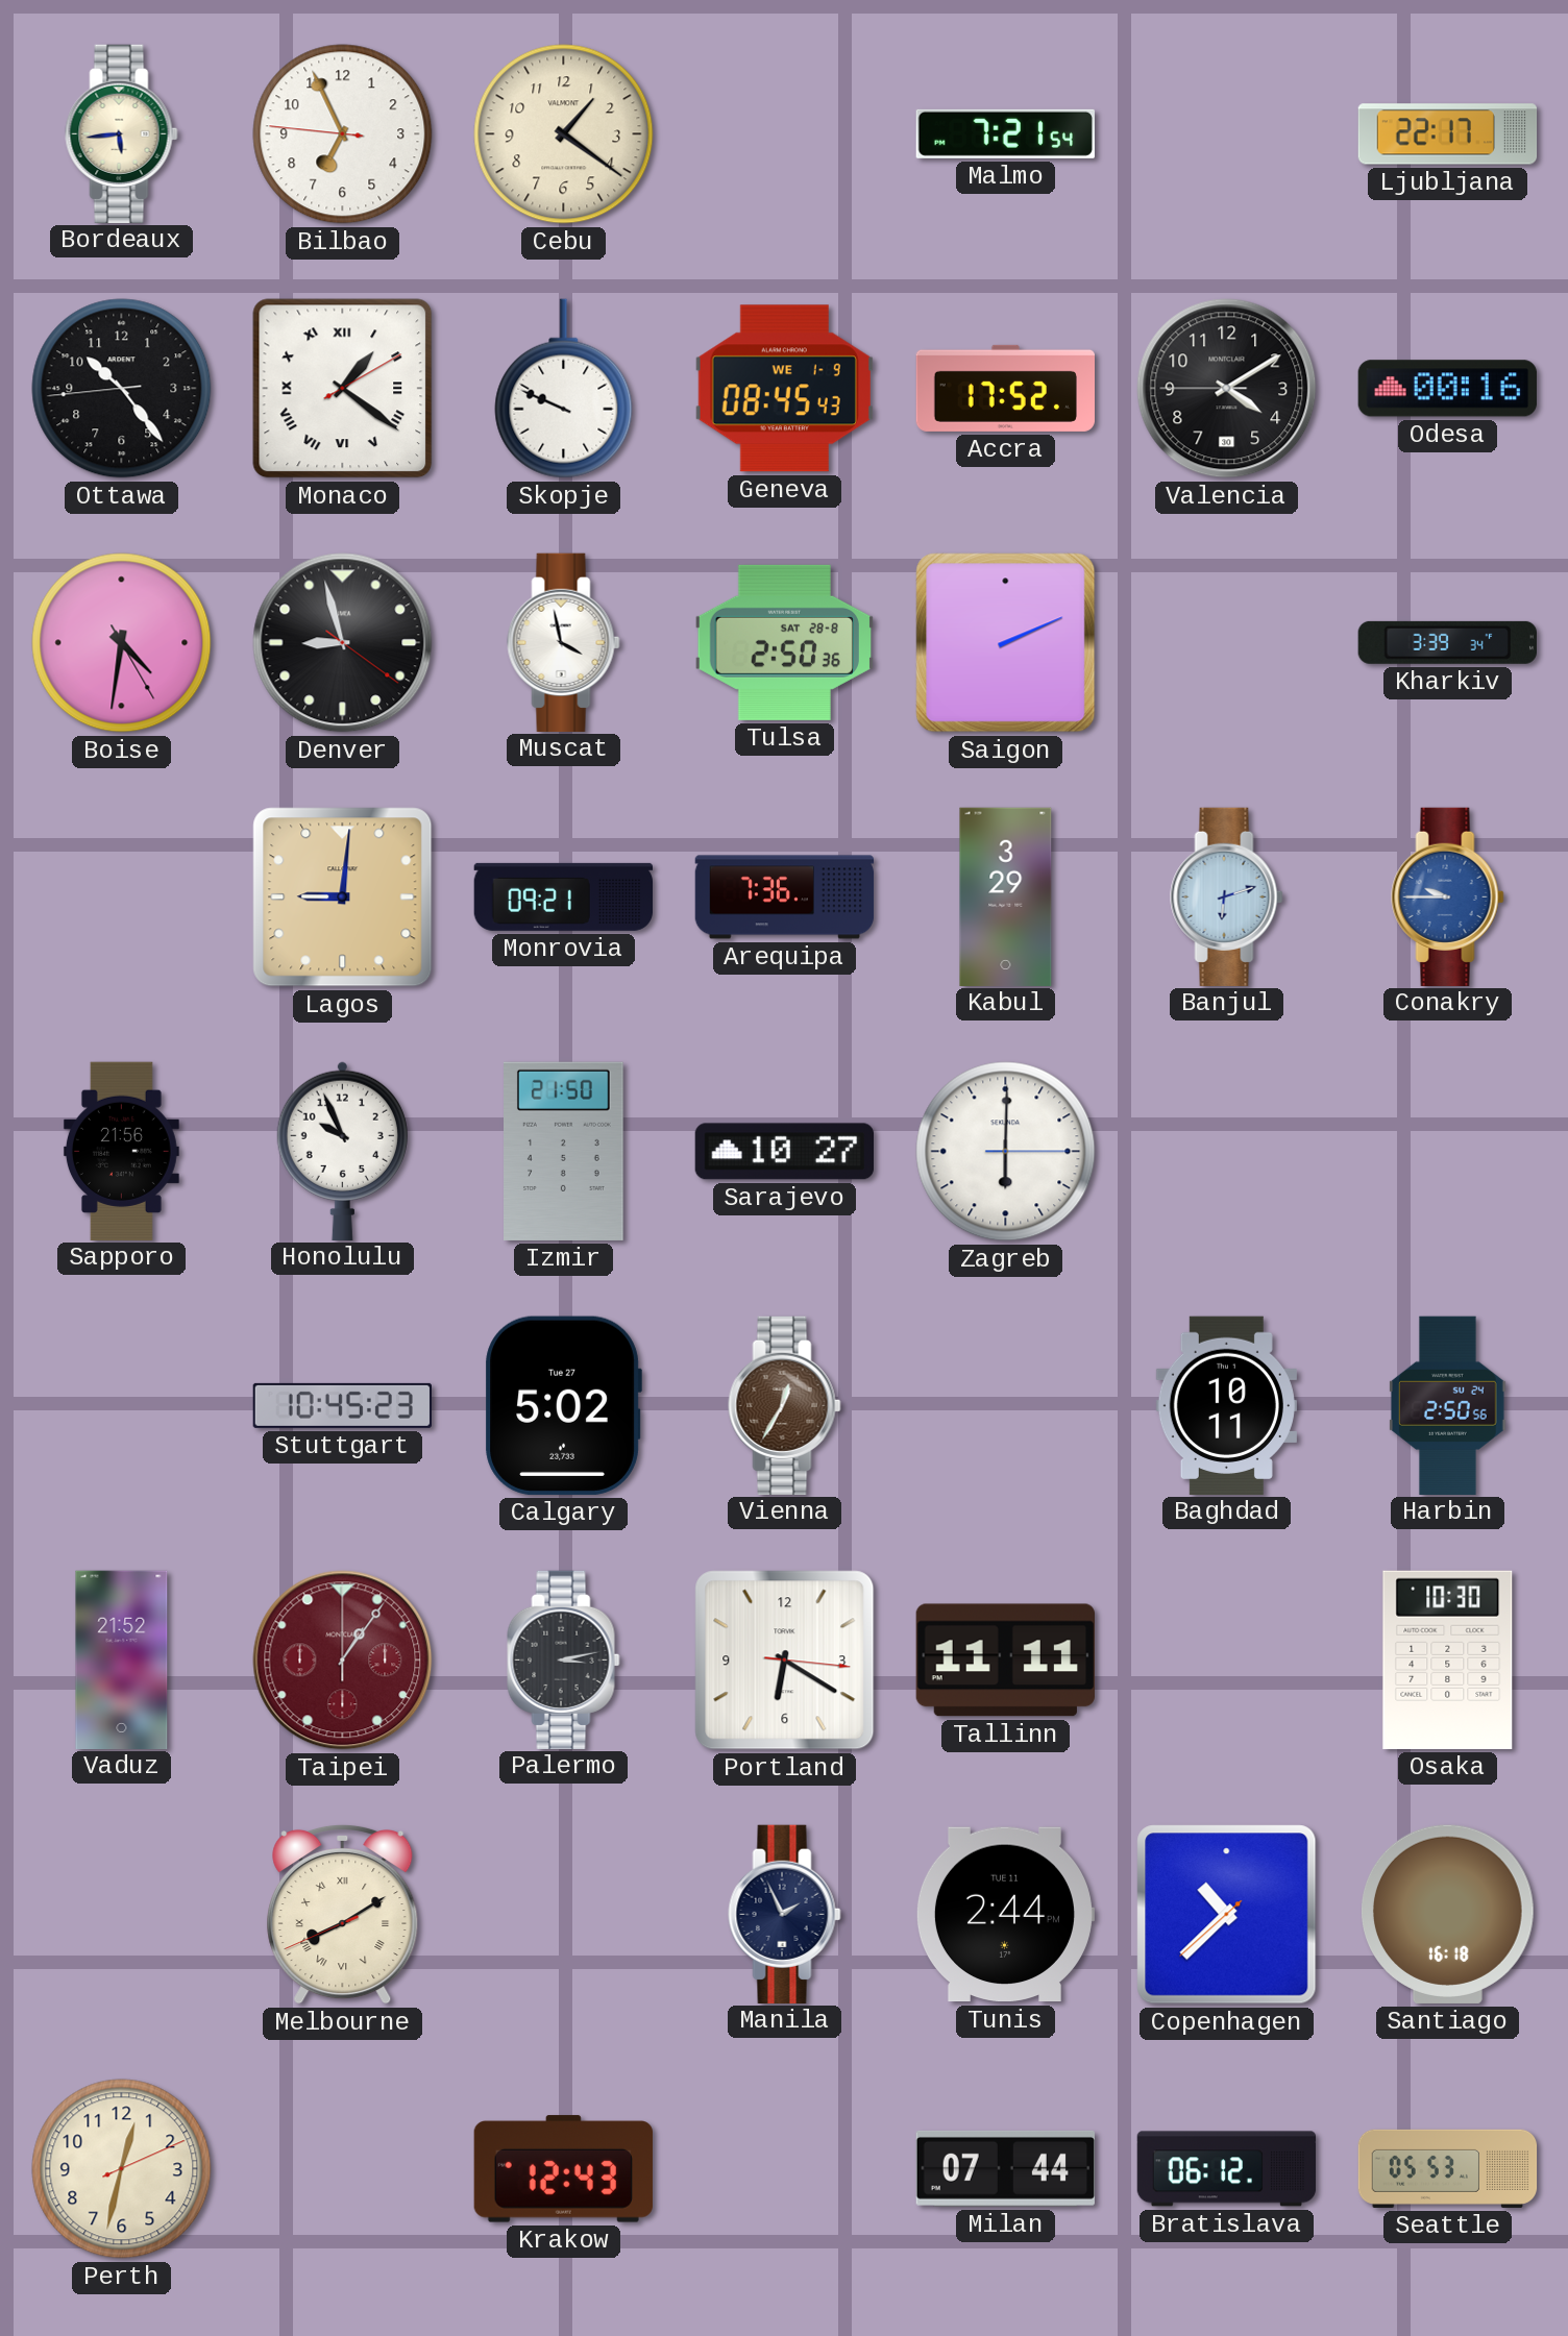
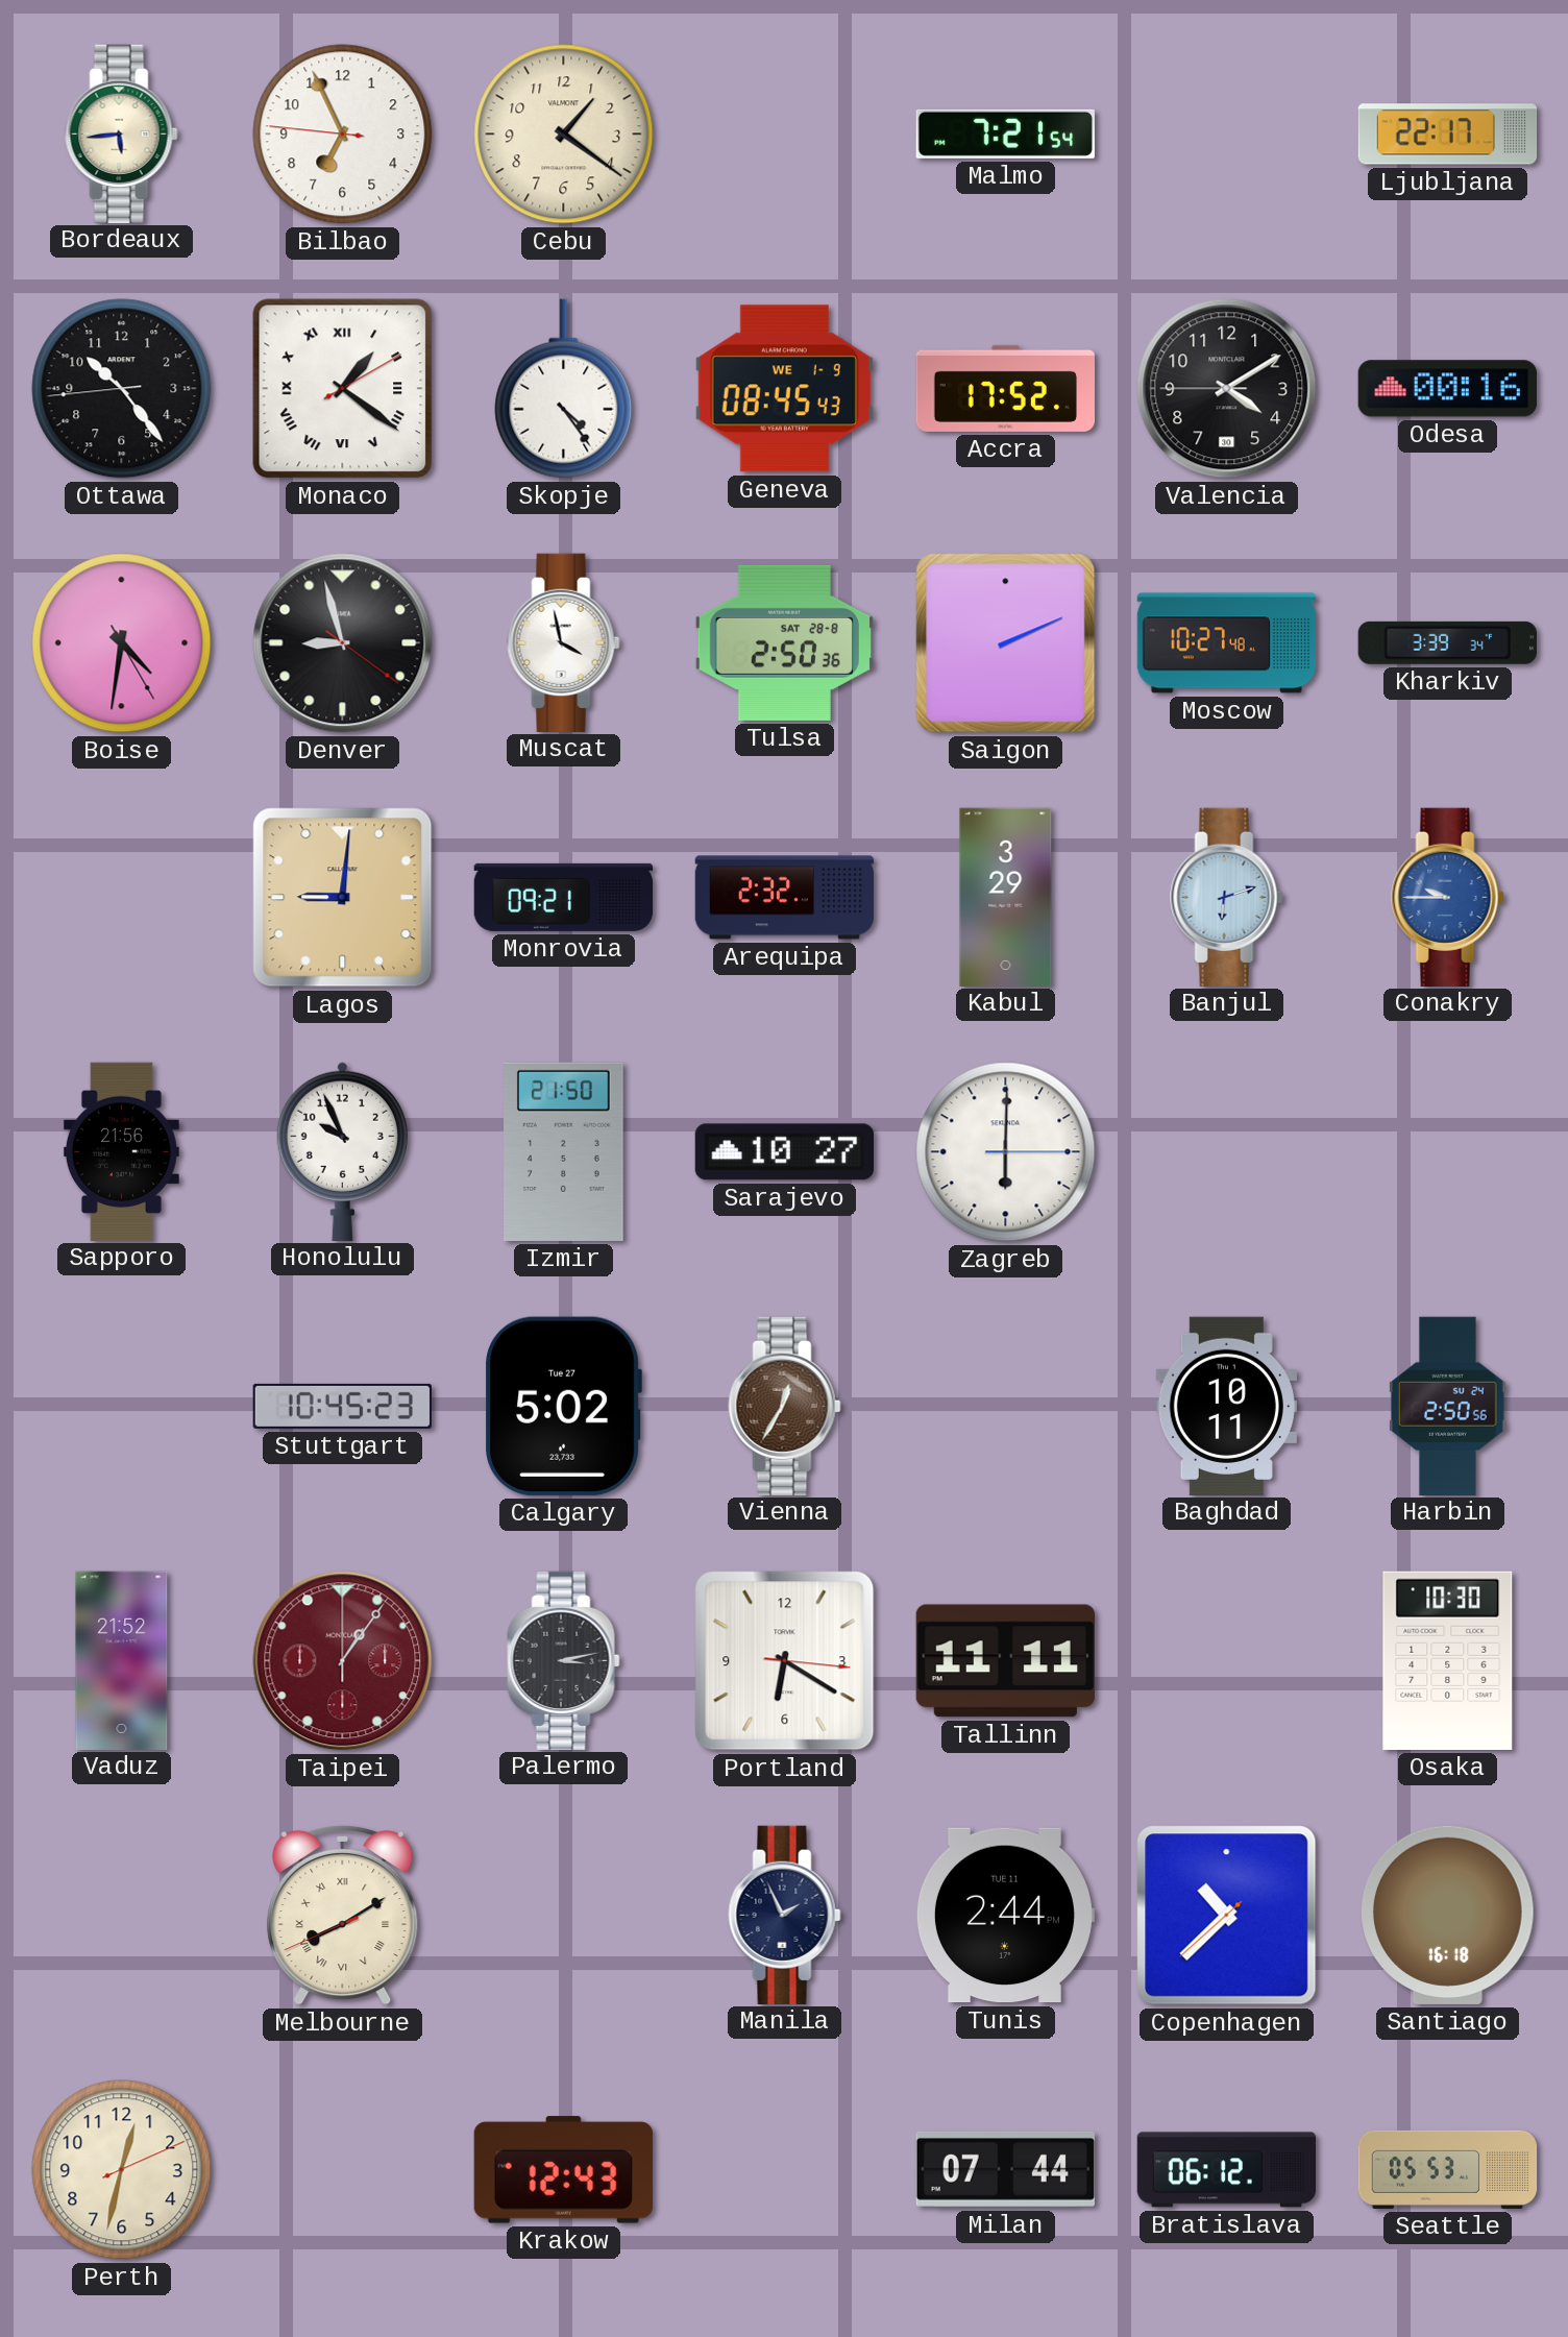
Skopje: 9:49 -> 4:24
Moscow: none -> 10:27
Arequipa: 7:36 -> 2:32
